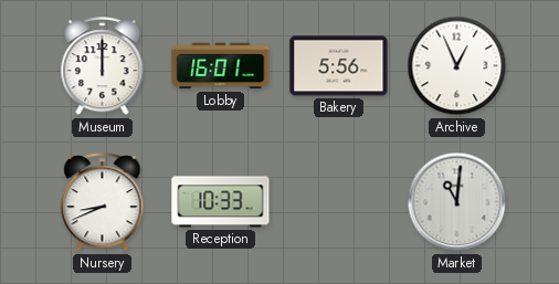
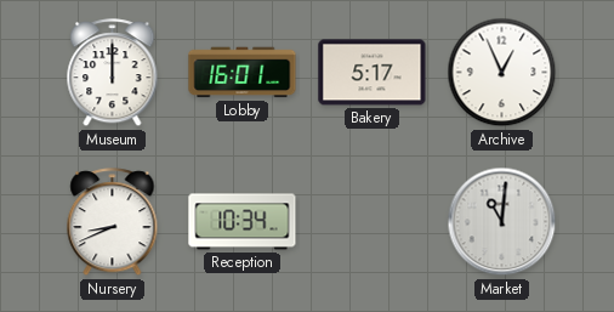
Bakery: 5:56 -> 5:17
Reception: 10:33 -> 10:34
